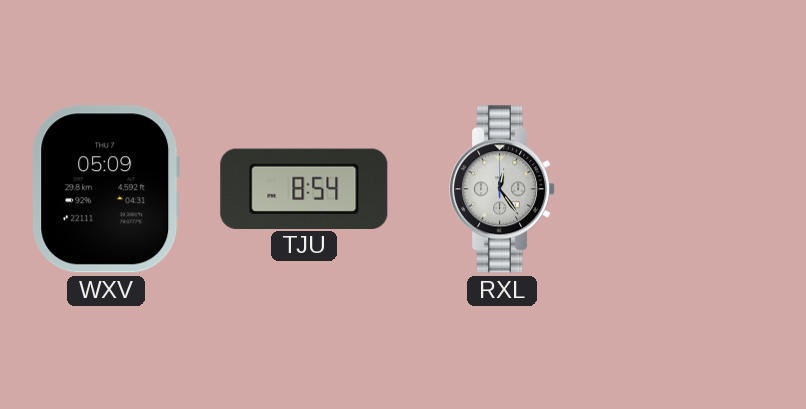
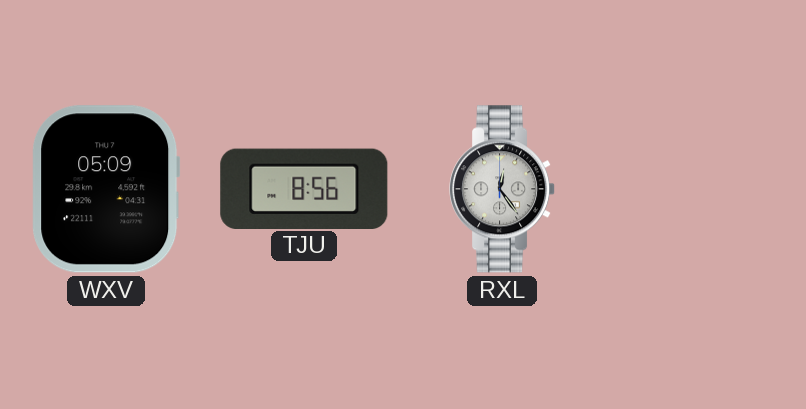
TJU: 8:54 -> 8:56
